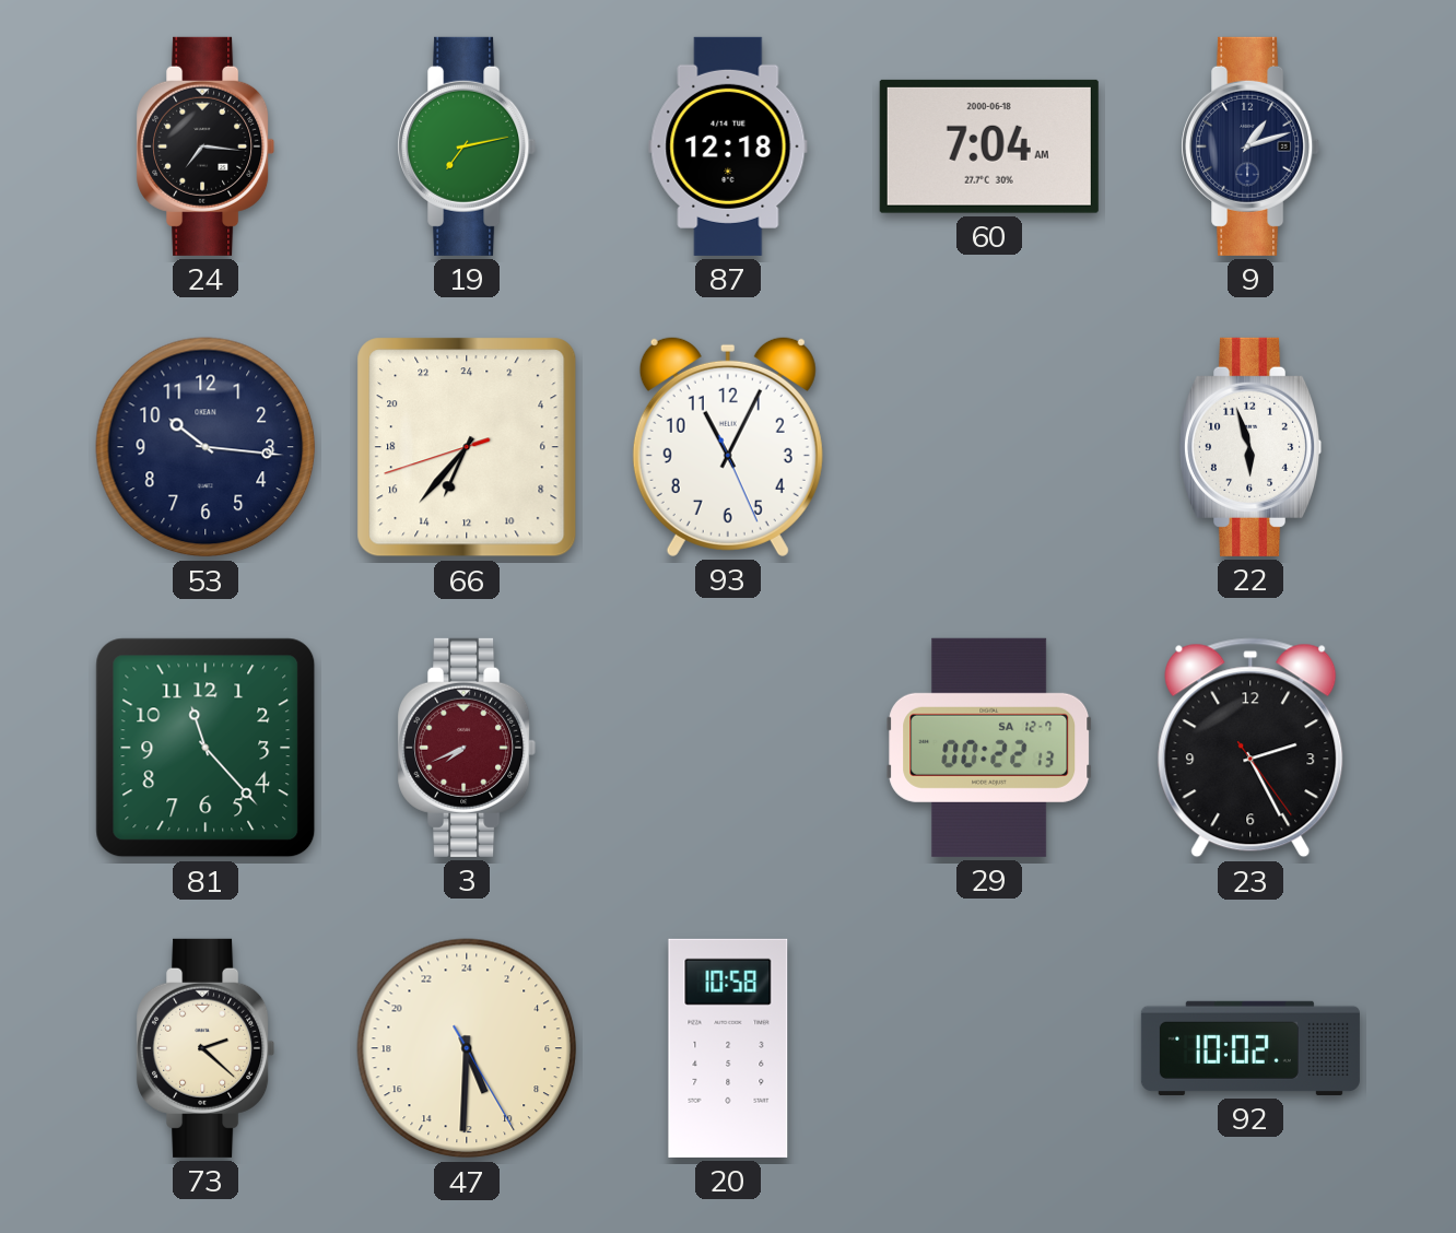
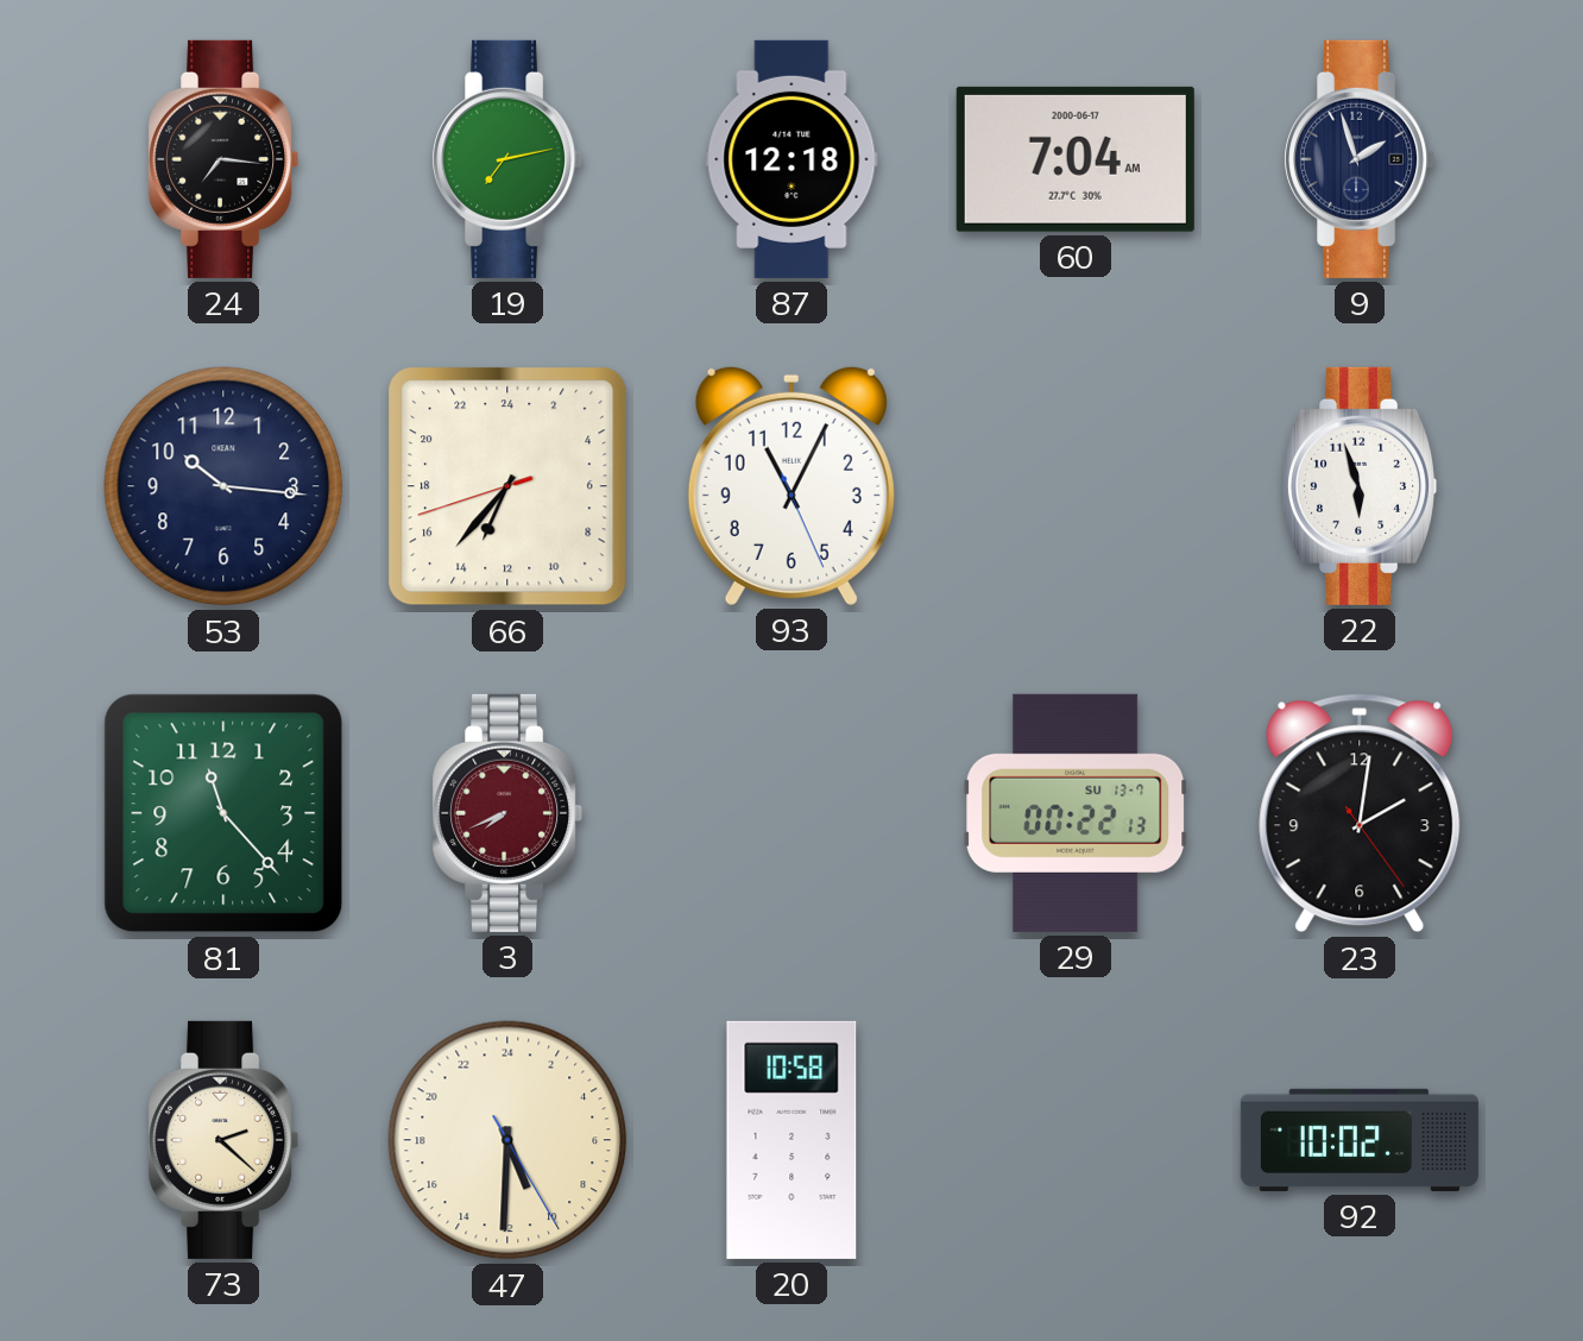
60 date: 2000-06-18 -> 2000-06-17
9: 1:12 -> 1:57
29 date: SA 12-7 -> SU 13-7
23: 2:25 -> 2:01
